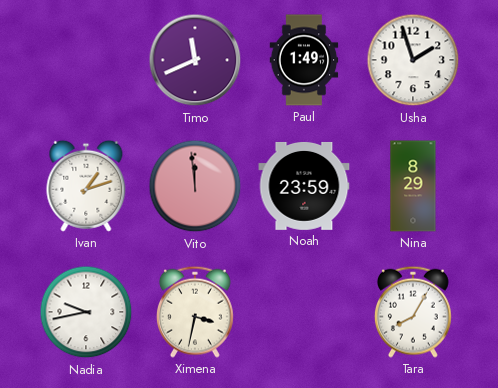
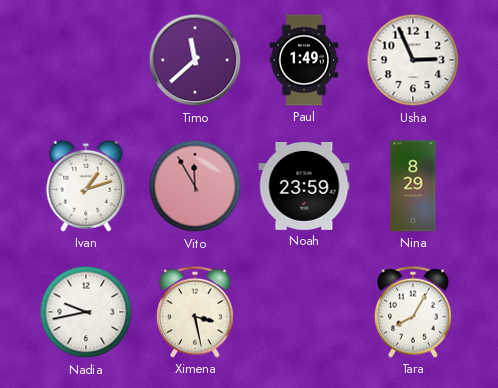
Timo: 11:41 -> 11:38
Usha: 1:57 -> 2:56
Vito: 11:59 -> 11:55
Ximena: 3:32 -> 3:28
